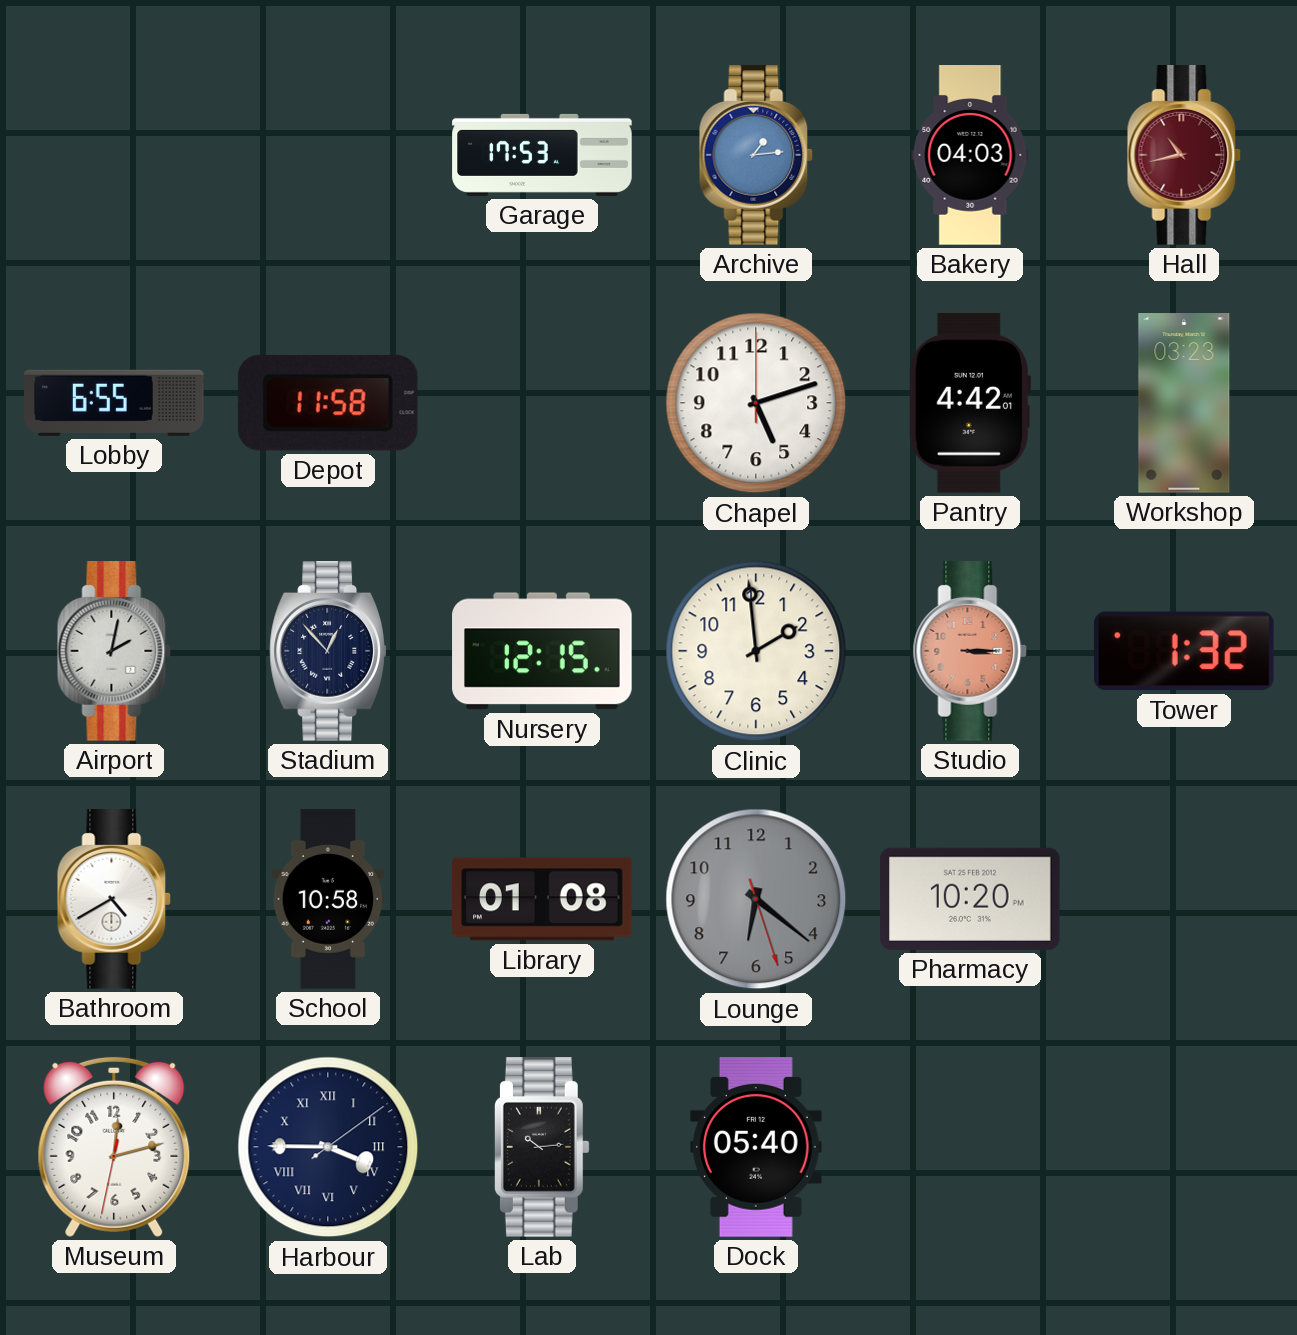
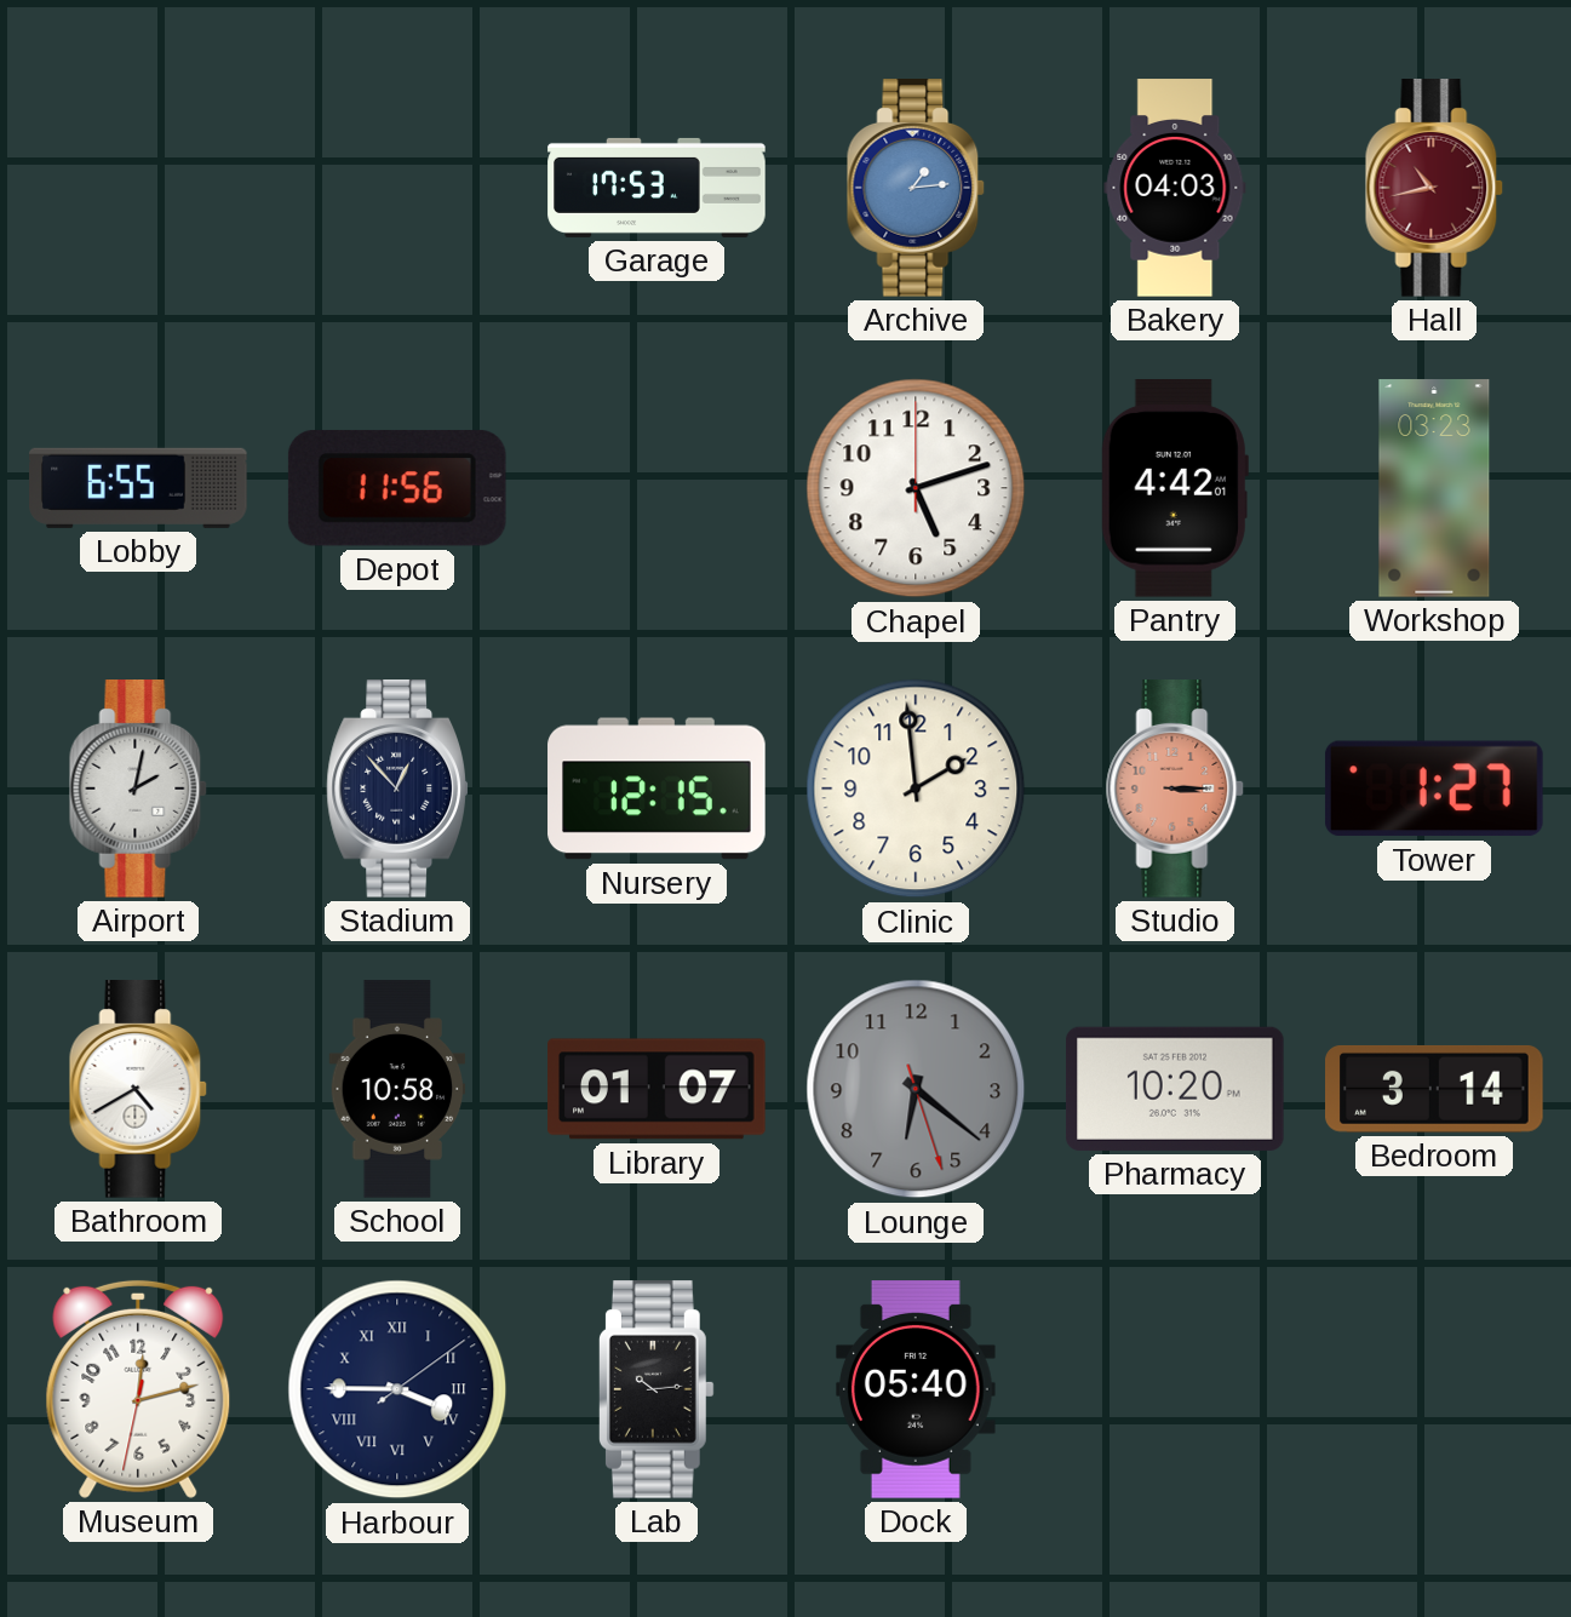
Depot: 11:58 -> 11:56
Tower: 1:32 -> 1:27
Library: 01:08 -> 01:07
Bedroom: none -> 3:14
